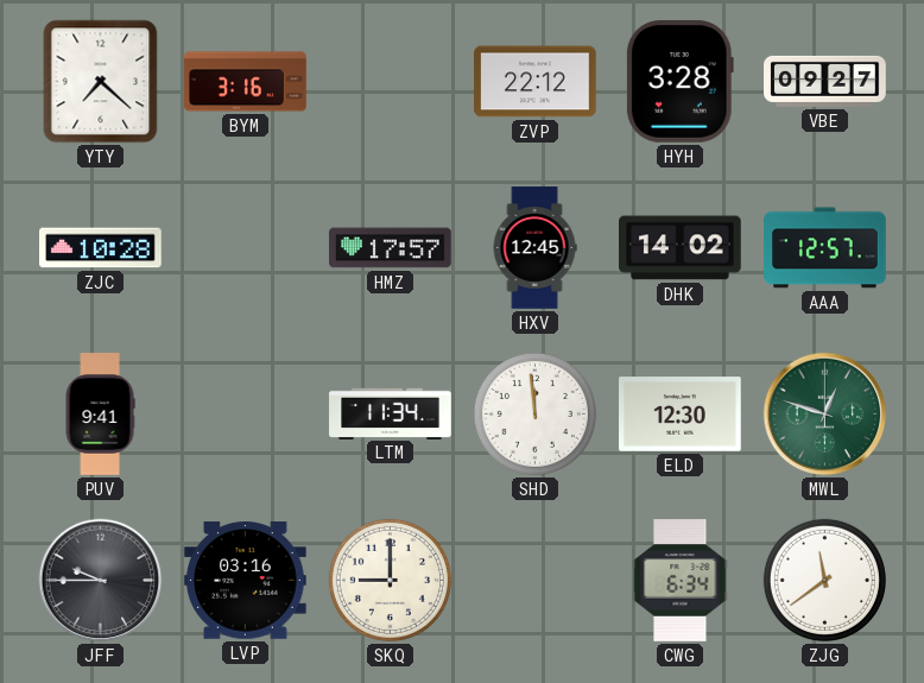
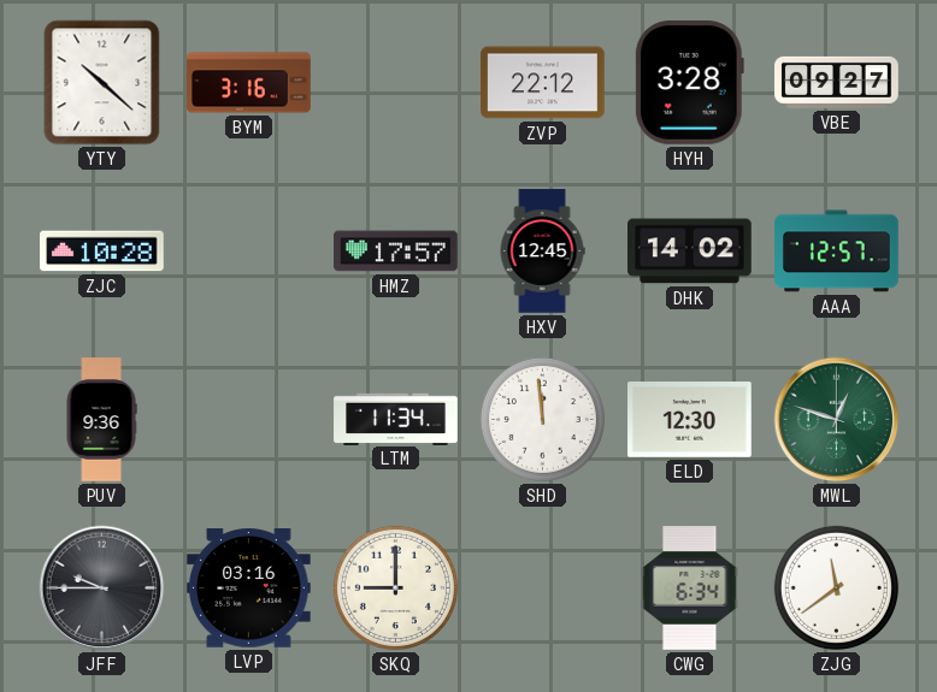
YTY: 7:22 -> 10:22
PUV: 9:41 -> 9:36
